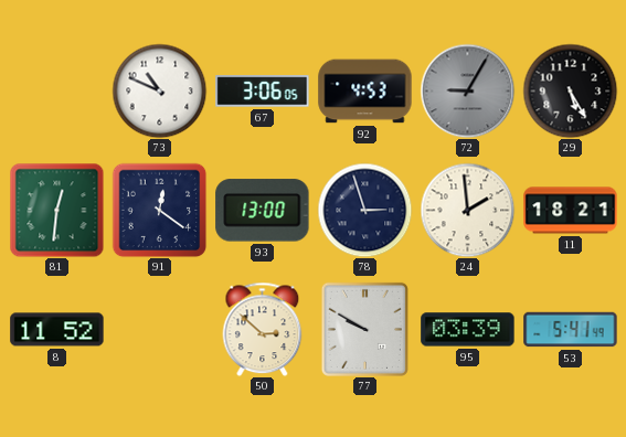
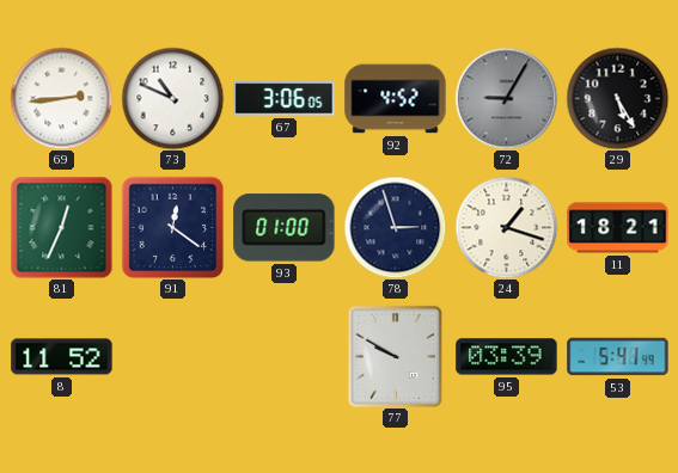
69: none -> 2:44
92: 4:53 -> 4:52
81: 12:31 -> 12:34
93: 13:00 -> 01:00
24: 1:59 -> 1:18
50: 2:52 -> none
